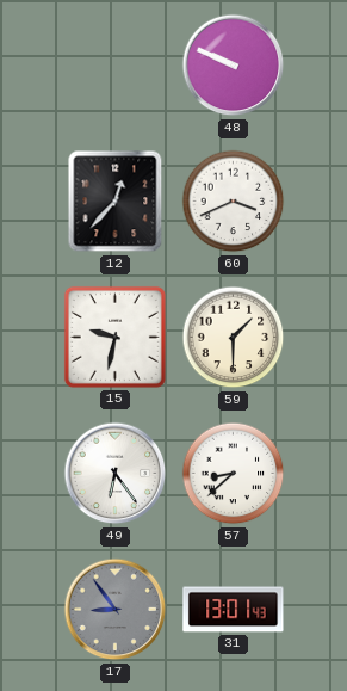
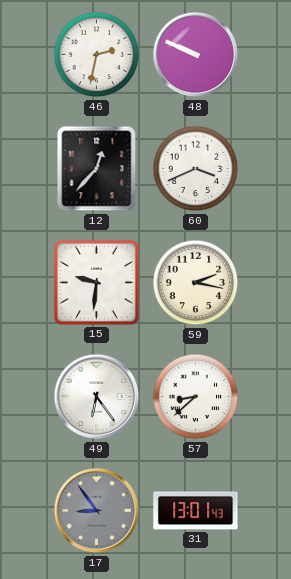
46: none -> 2:32
15: 9:32 -> 9:31
59: 1:30 -> 2:17
